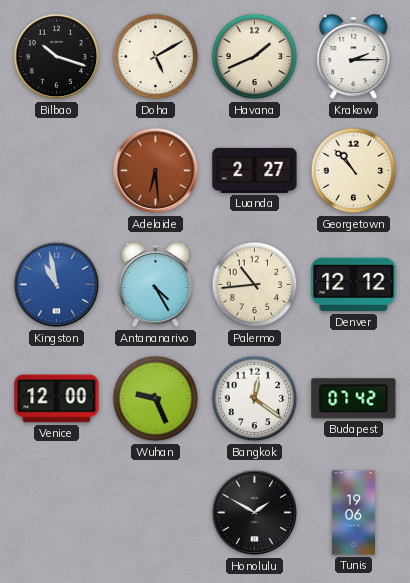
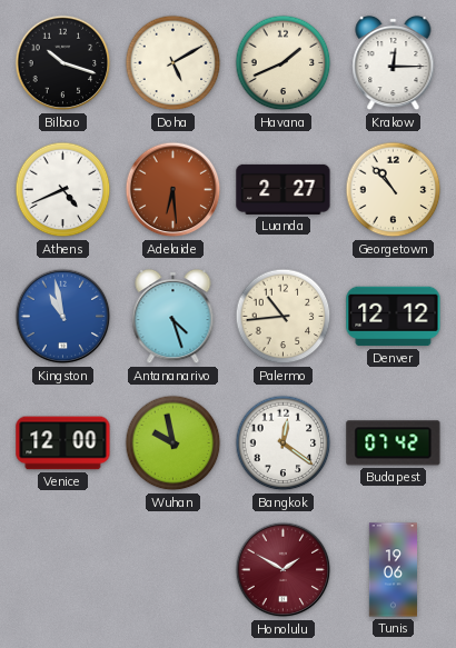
Krakow: 2:15 -> 12:15
Athens: none -> 4:41
Antananarivo: 4:25 -> 4:27
Wuhan: 9:26 -> 9:58
Honolulu dial: black -> burgundy
